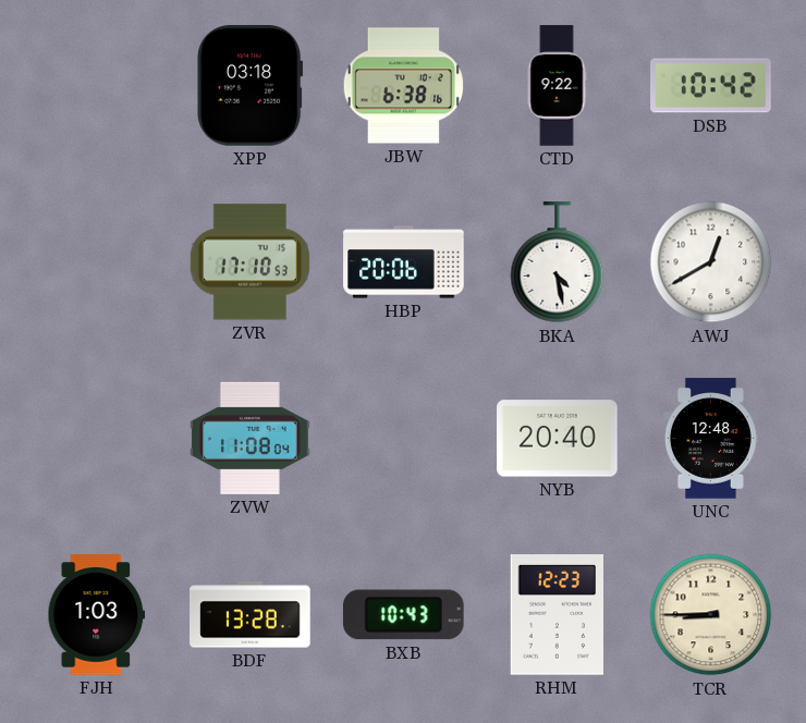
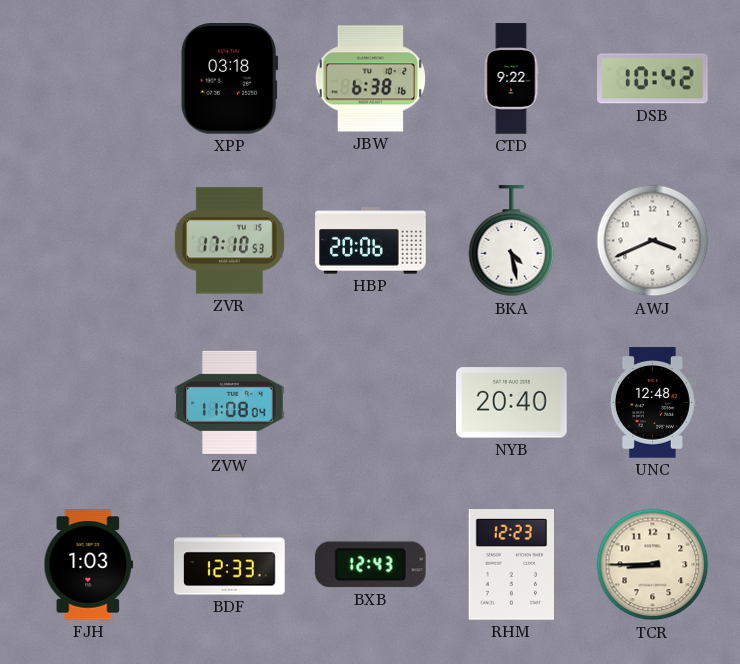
AWJ: 12:40 -> 3:41
BDF: 13:28 -> 12:33
BXB: 10:43 -> 12:43
